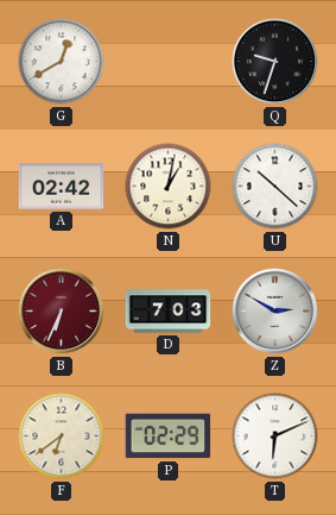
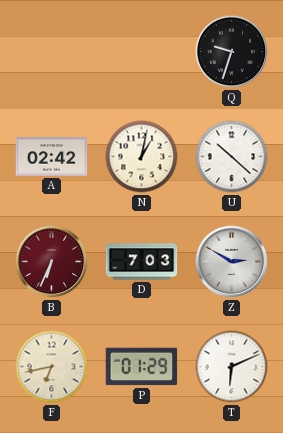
G: 12:40 -> none
F: 6:39 -> 6:43
P: 02:29 -> 01:29
